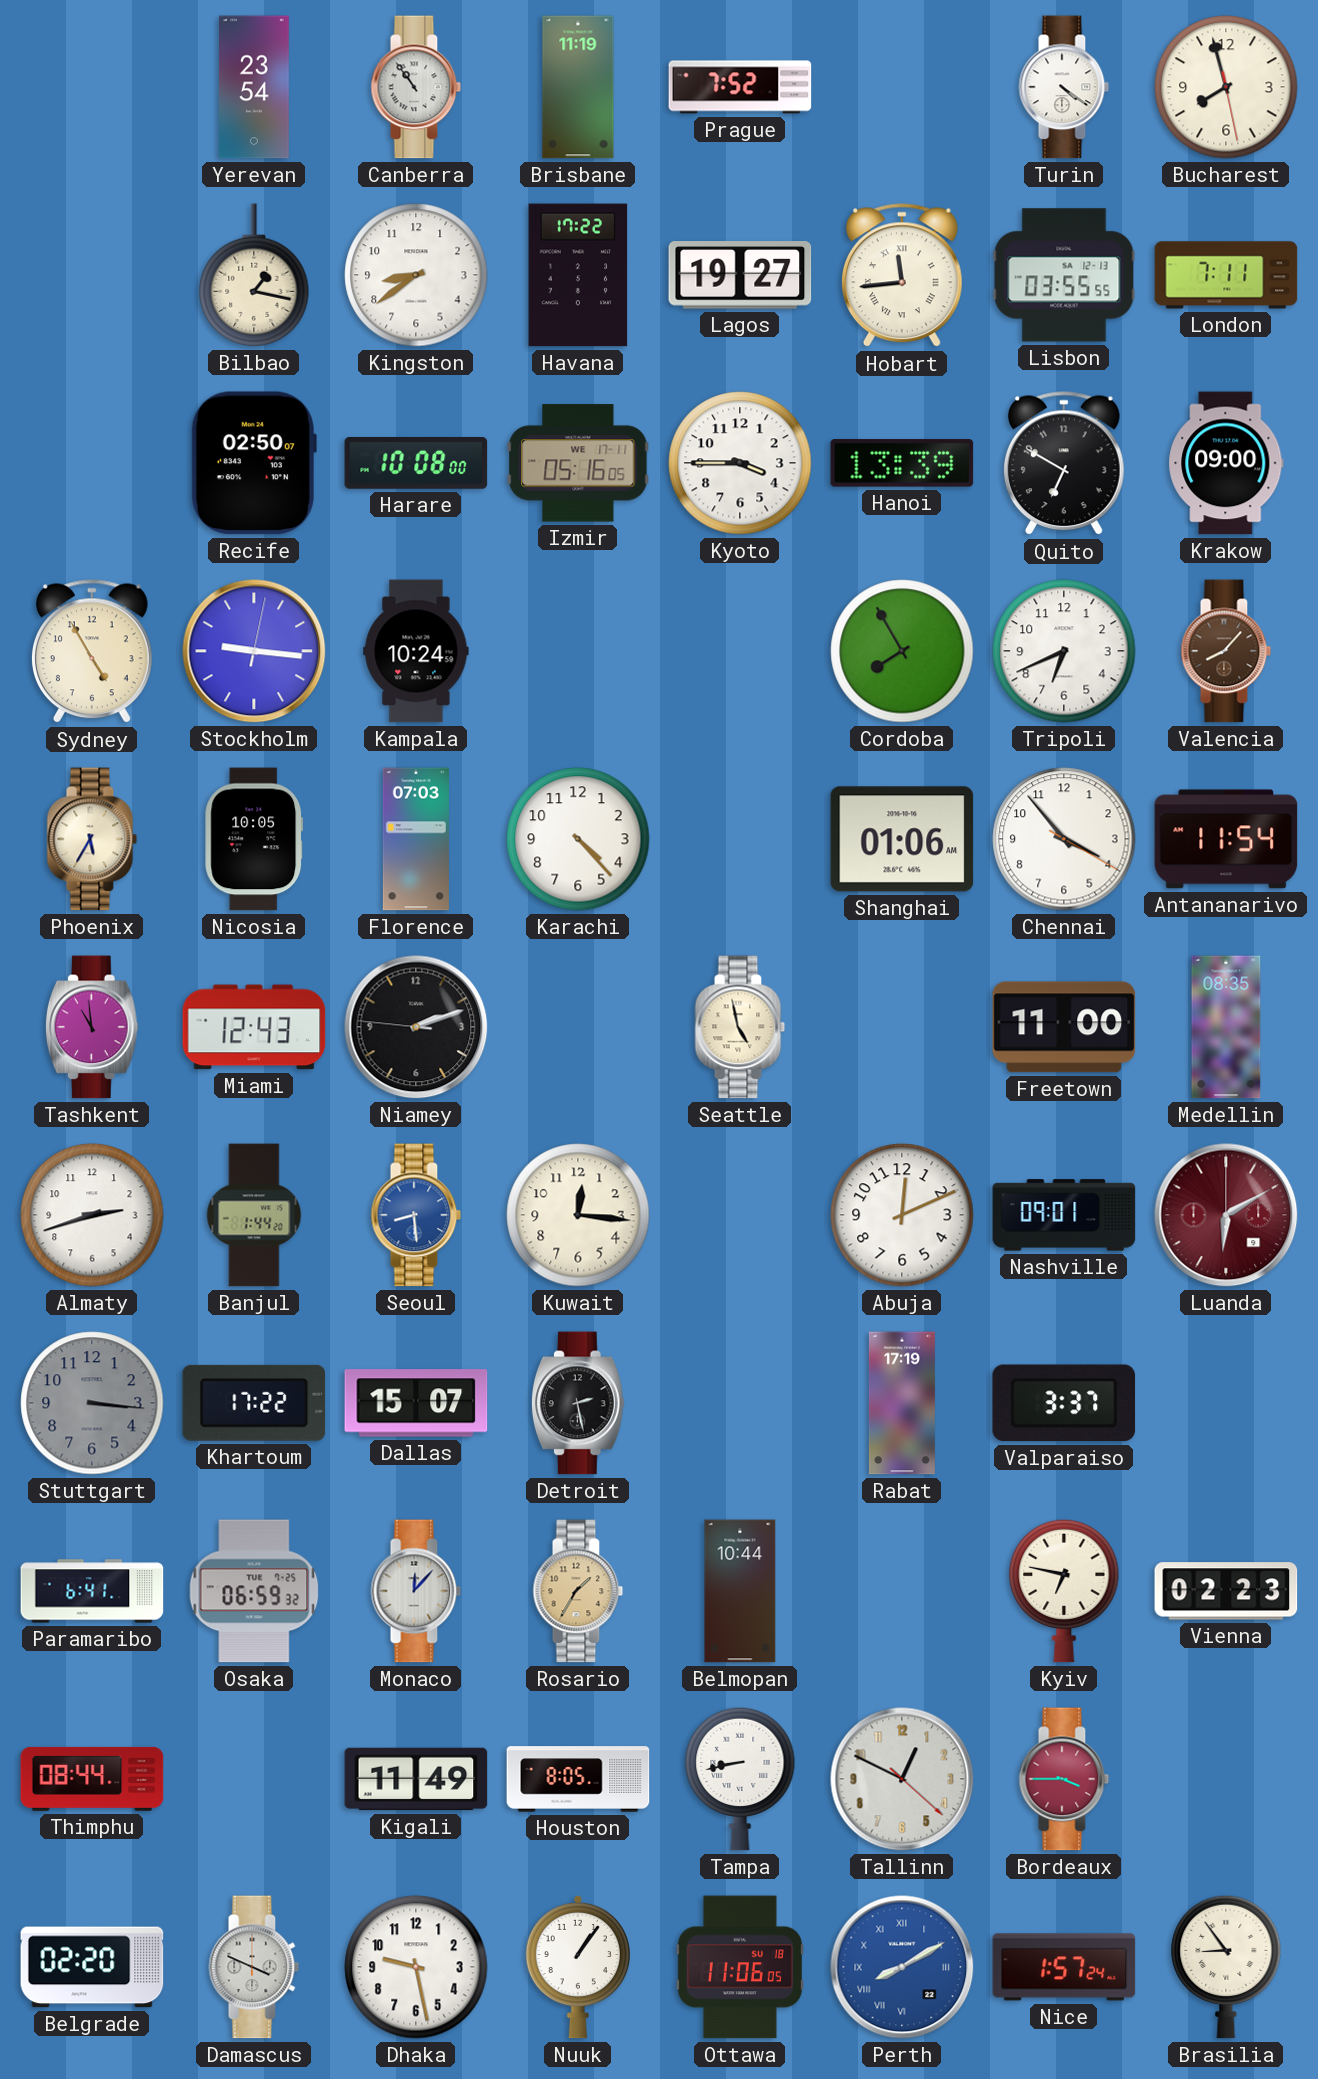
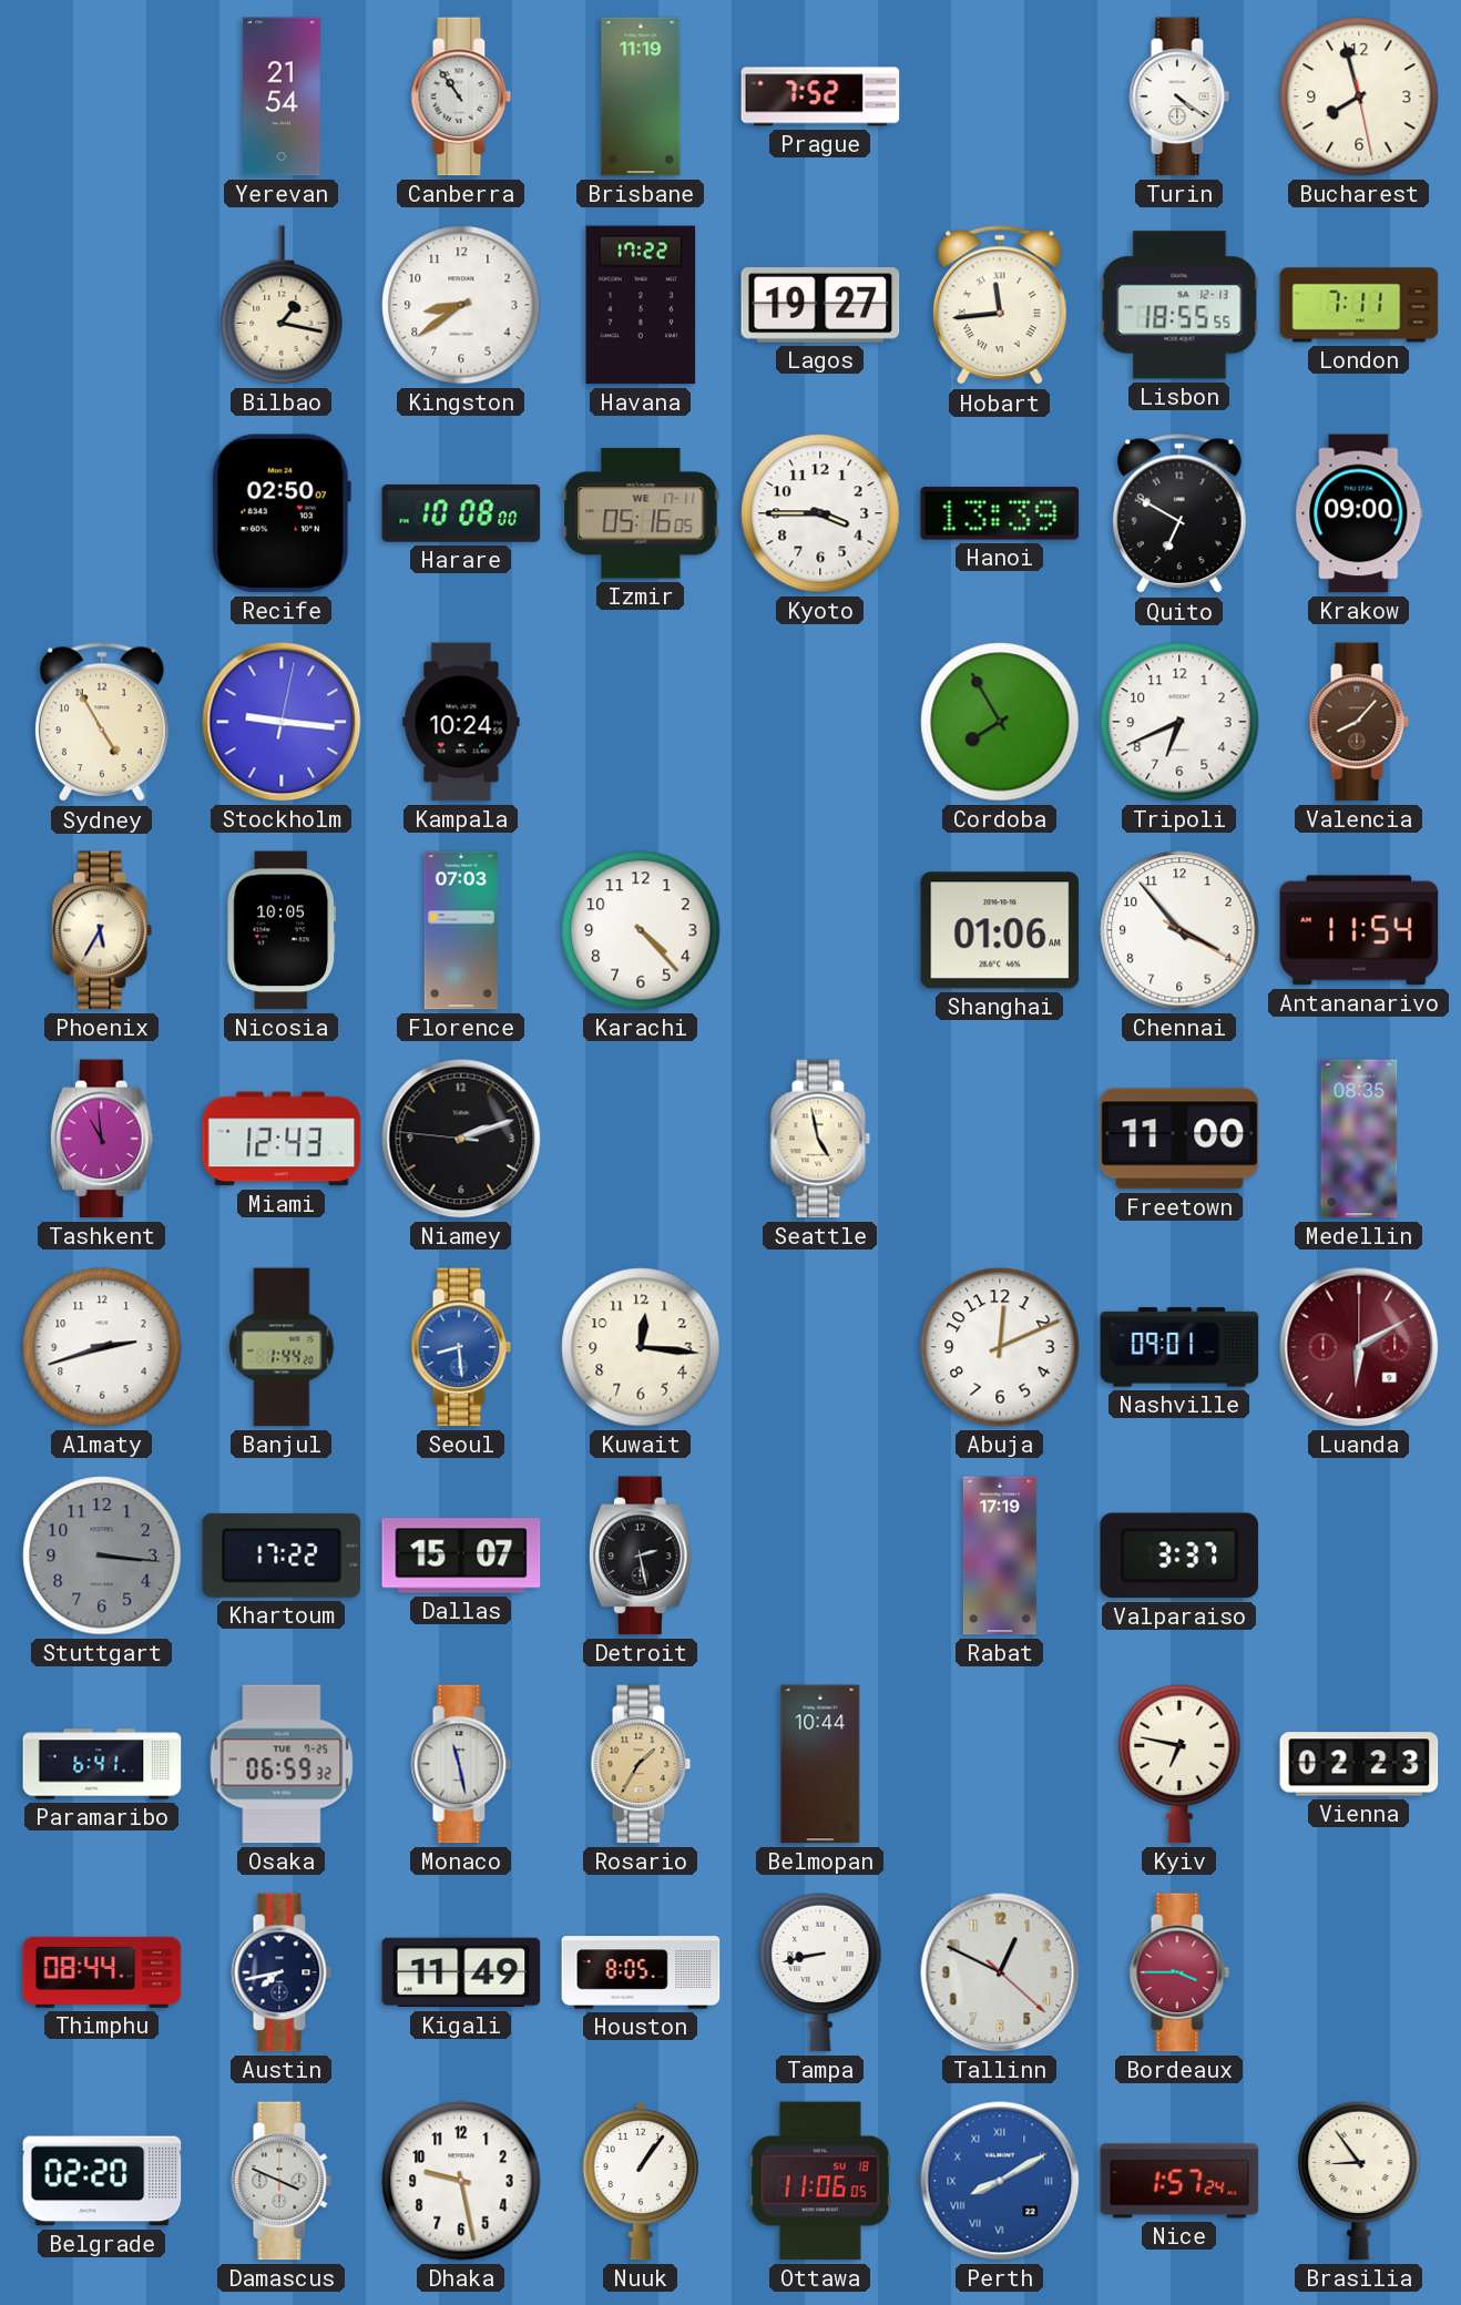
Yerevan: 23:54 -> 21:54
Lisbon: 03:55 -> 18:55
Monaco: 12:07 -> 11:28
Austin: none -> 7:43
